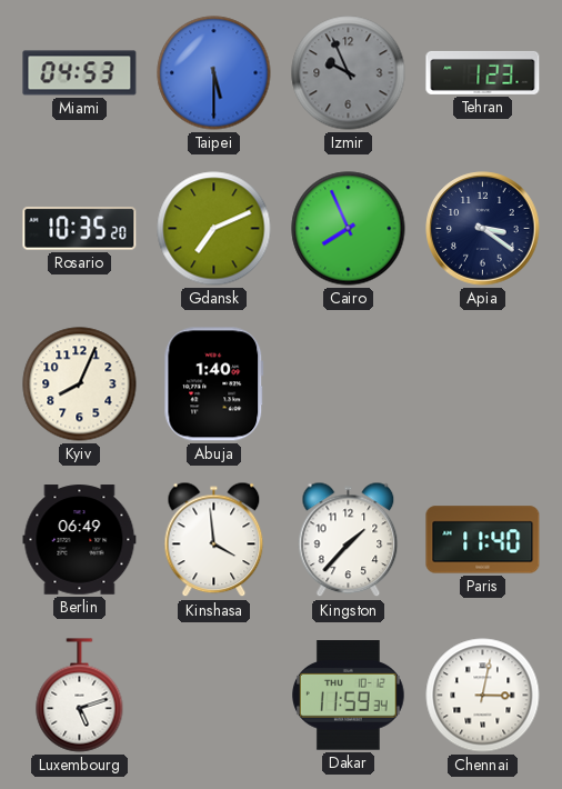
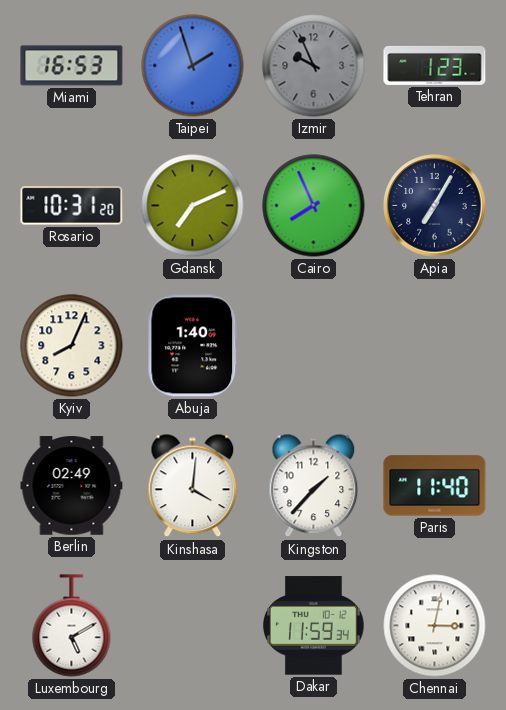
Miami: 04:53 -> 16:53
Taipei: 5:30 -> 1:57
Rosario: 10:35 -> 10:31
Apia: 3:21 -> 7:05
Berlin: 06:49 -> 02:49
Kinshasa: 3:59 -> 4:01
Luxembourg: 5:12 -> 5:10
